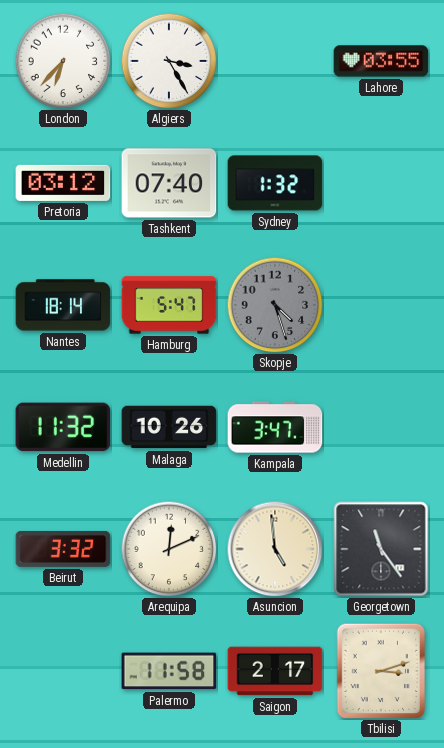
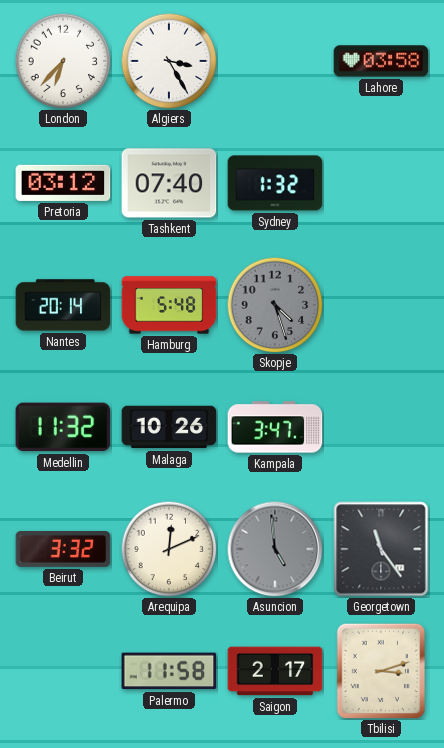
Lahore: 03:55 -> 03:58
Nantes: 18:14 -> 20:14
Hamburg: 5:47 -> 5:48
Asuncion dial: cream -> grey
